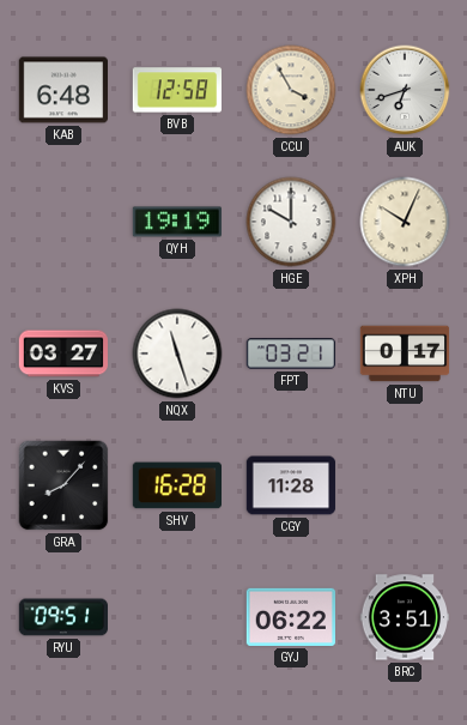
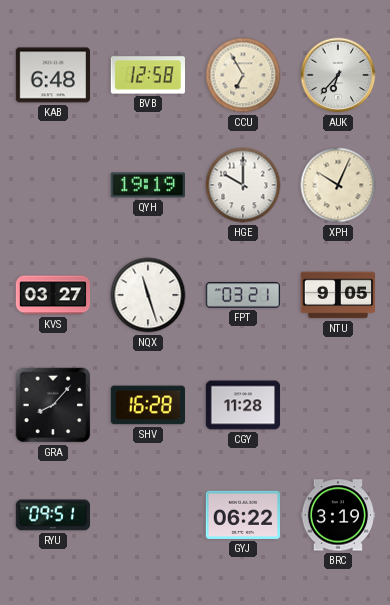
CCU: 3:55 -> 6:55
AUK: 6:42 -> 6:37
NTU: 0:17 -> 9:05
BRC: 3:51 -> 3:19
